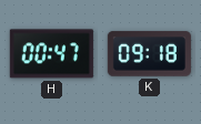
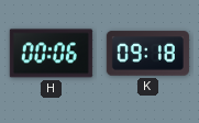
H: 00:47 -> 00:06
